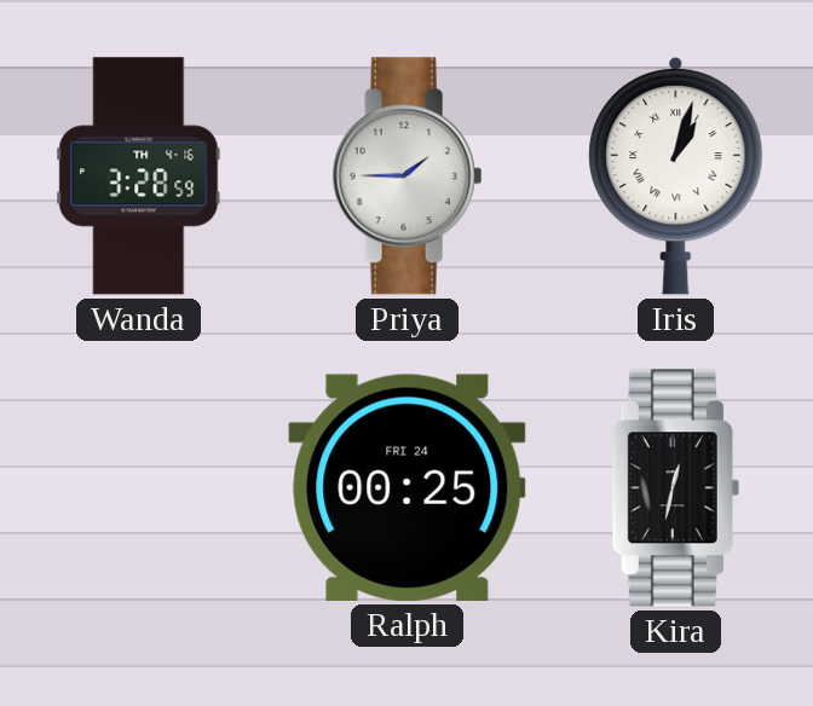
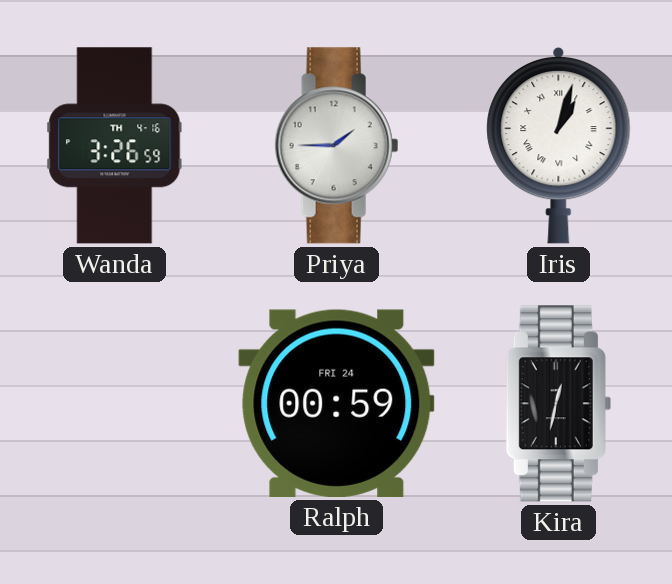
Wanda: 3:28 -> 3:26
Ralph: 00:25 -> 00:59
